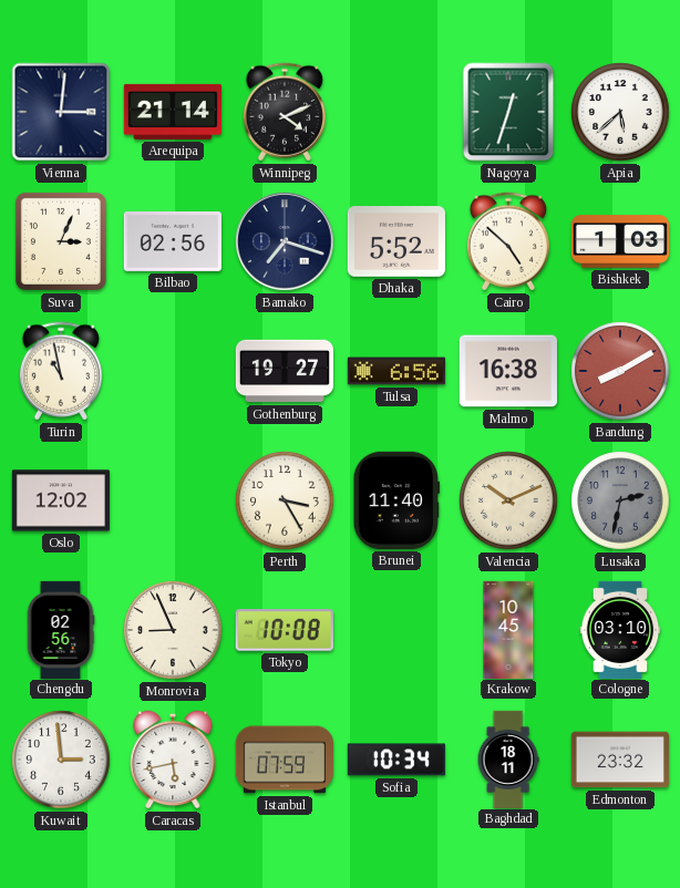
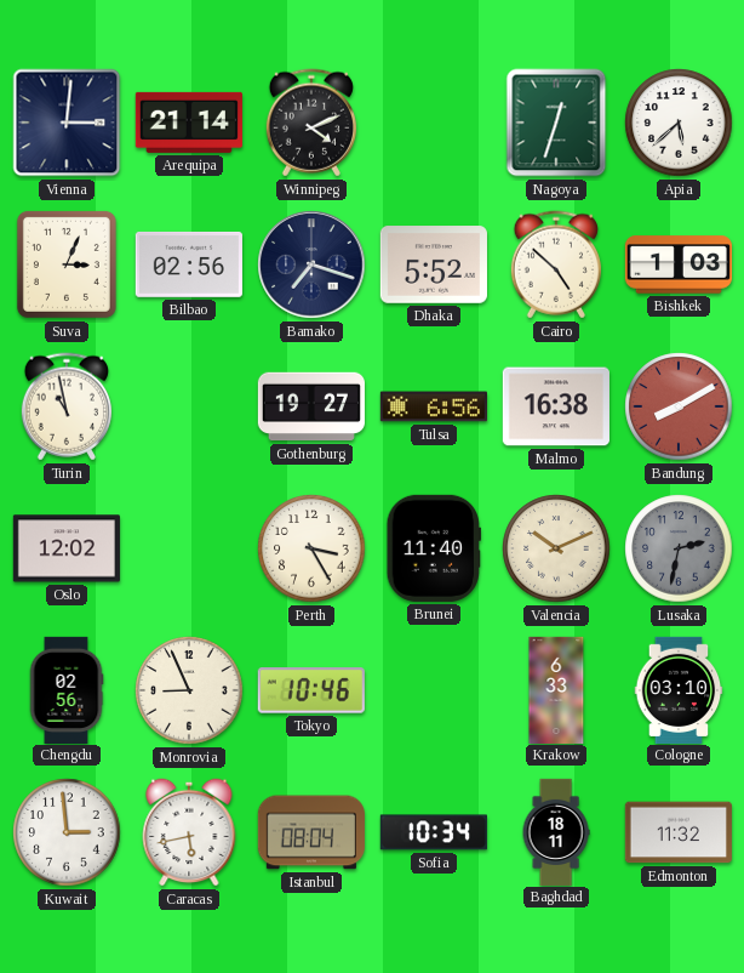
Tokyo: 10:08 -> 10:46
Krakow: 10:45 -> 6:33
Istanbul: 07:59 -> 08:04
Edmonton: 23:32 -> 11:32
